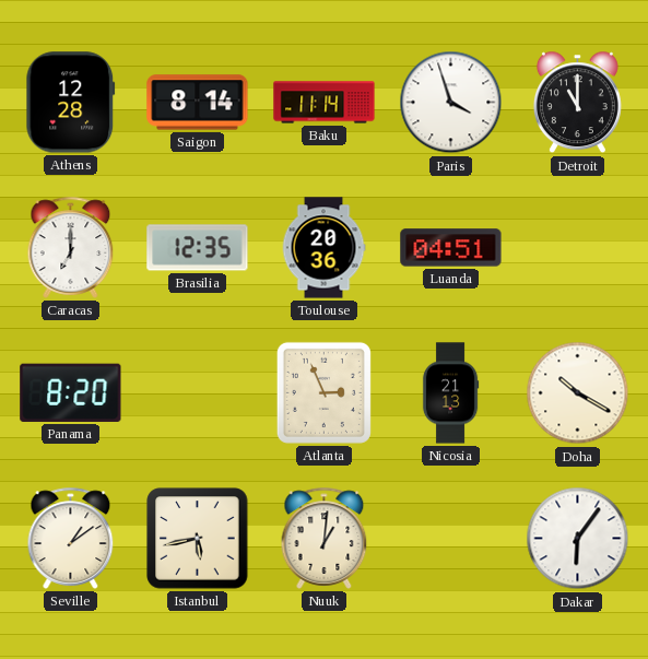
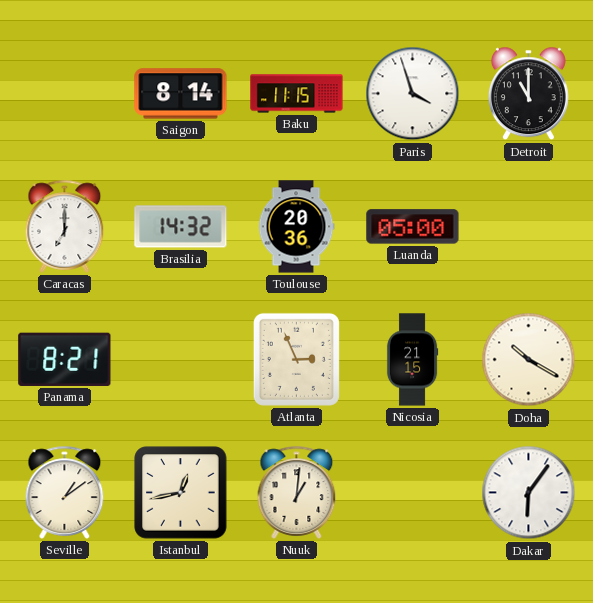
Athens: 12:28 -> none
Baku: 11:14 -> 11:15
Brasilia: 12:35 -> 14:32
Luanda: 04:51 -> 05:00
Panama: 8:20 -> 8:21
Nicosia: 21:13 -> 21:15
Istanbul: 5:43 -> 12:43
